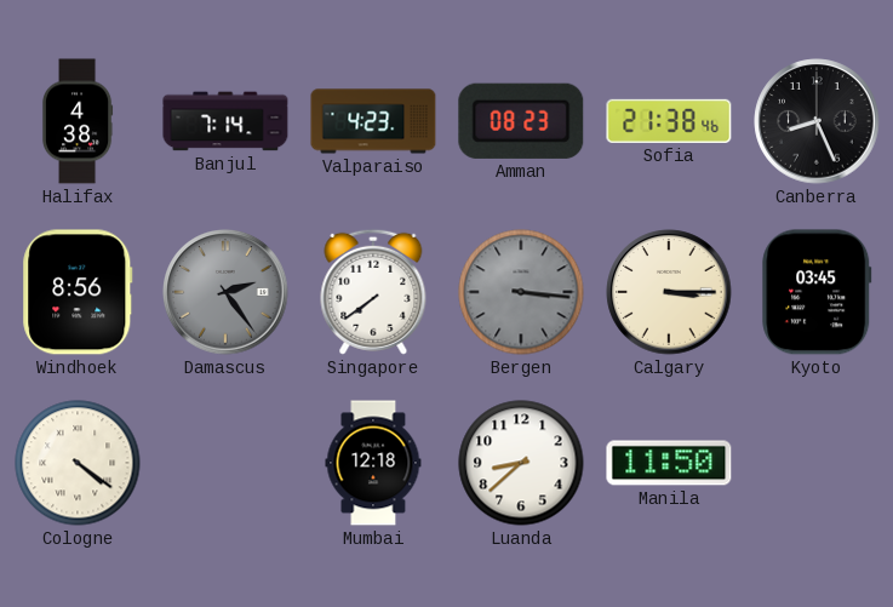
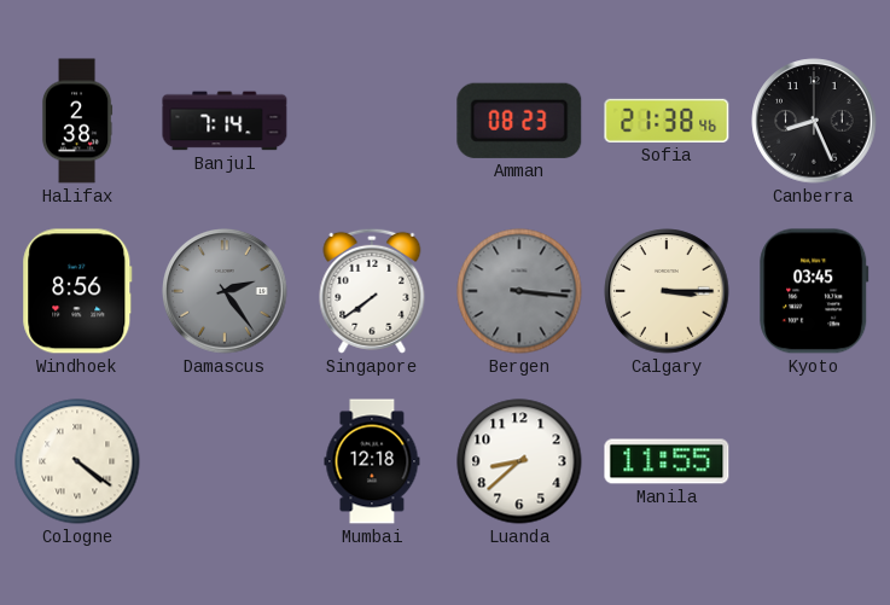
Halifax: 4:38 -> 2:38
Valparaiso: 4:23 -> none
Manila: 11:50 -> 11:55
